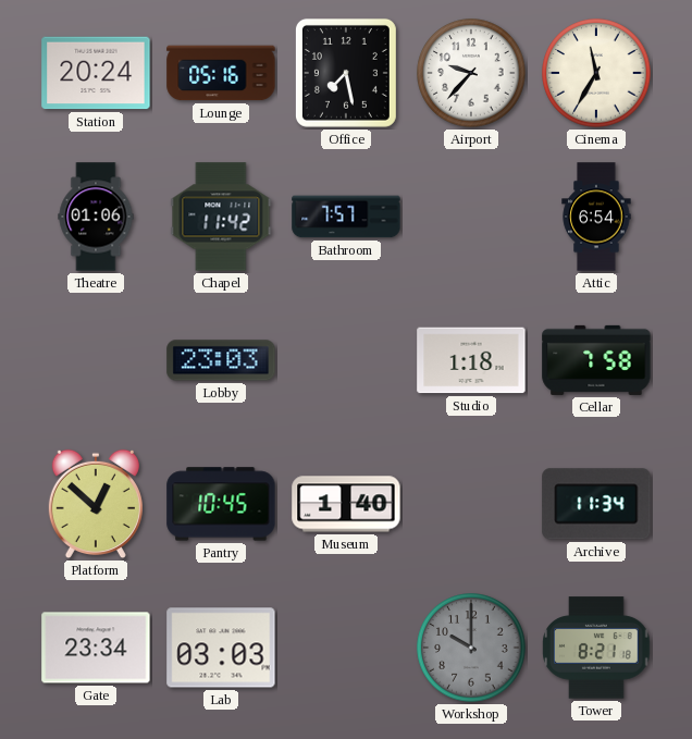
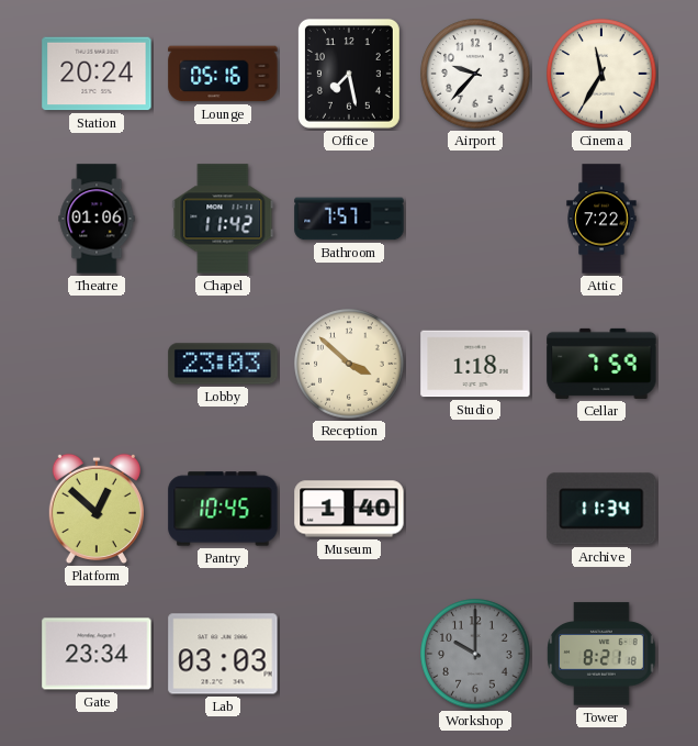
Attic: 6:54 -> 7:22
Reception: none -> 3:52
Cellar: 7:58 -> 7:59
